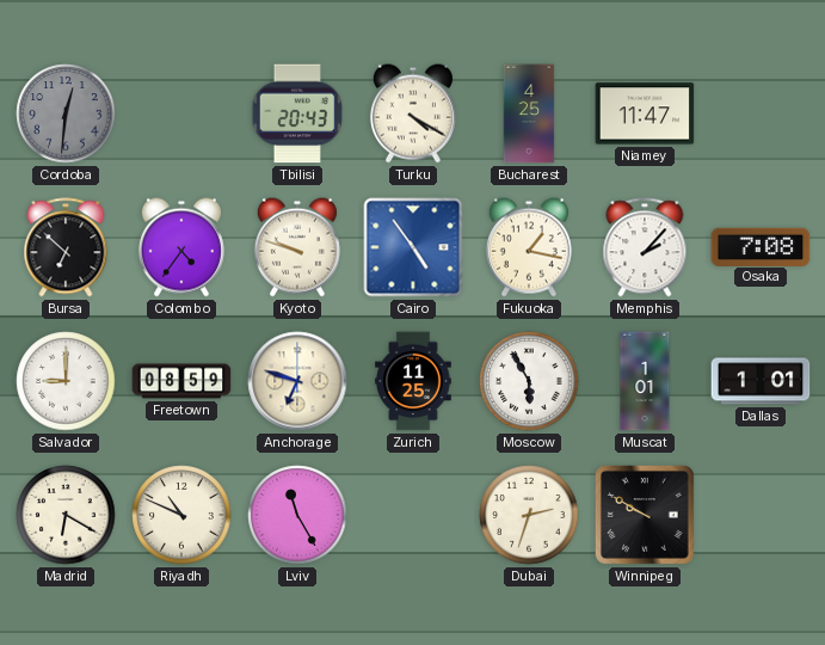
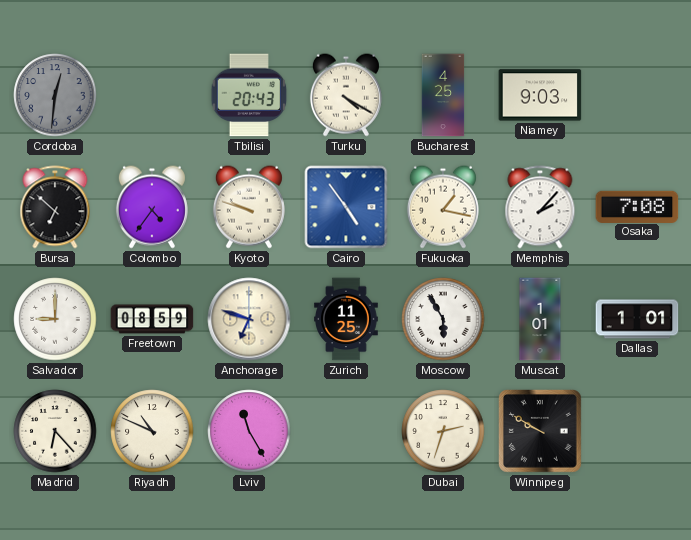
Niamey: 11:47 -> 9:03
Madrid: 6:20 -> 6:23
